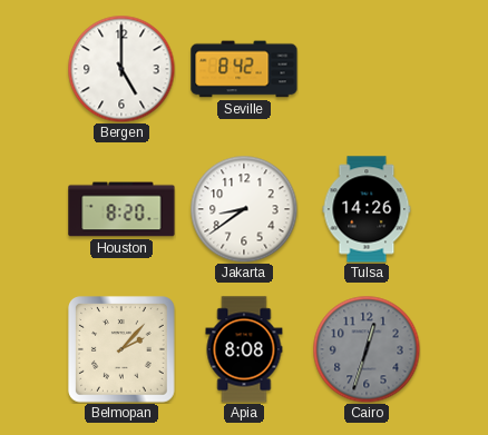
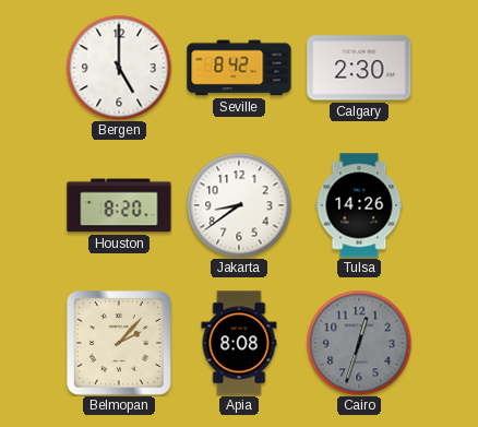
Calgary: none -> 2:30
